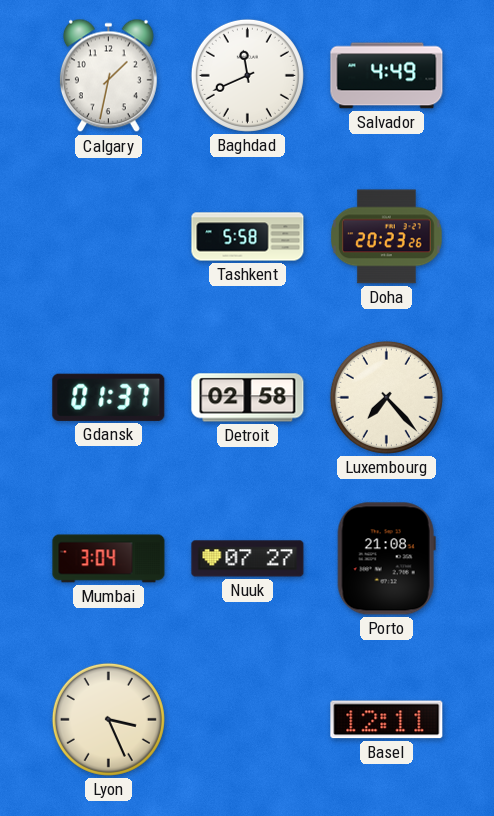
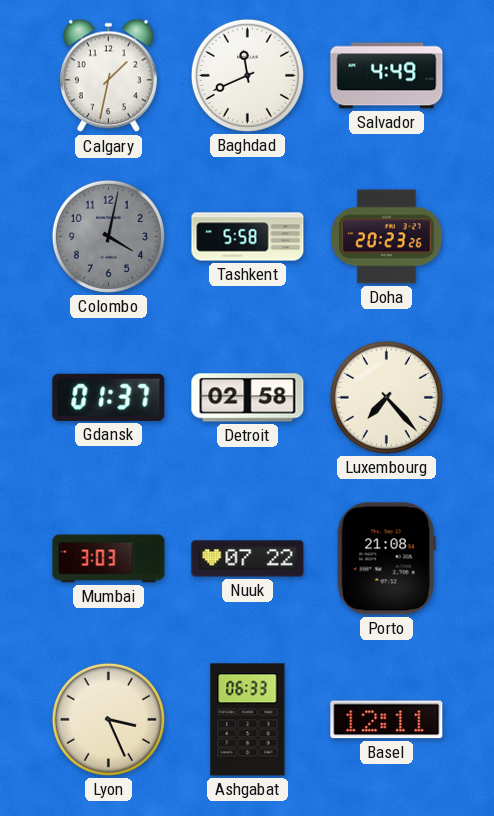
Colombo: none -> 4:02
Mumbai: 3:04 -> 3:03
Nuuk: 07:27 -> 07:22
Ashgabat: none -> 06:33
